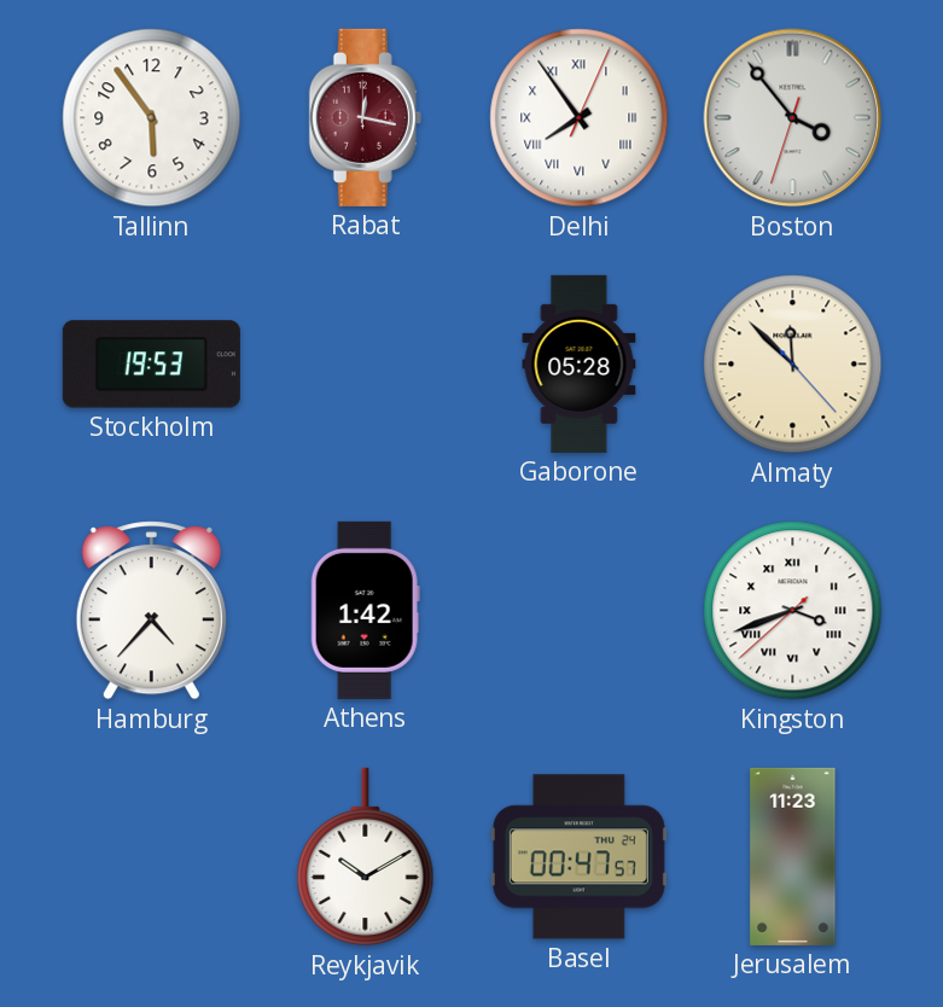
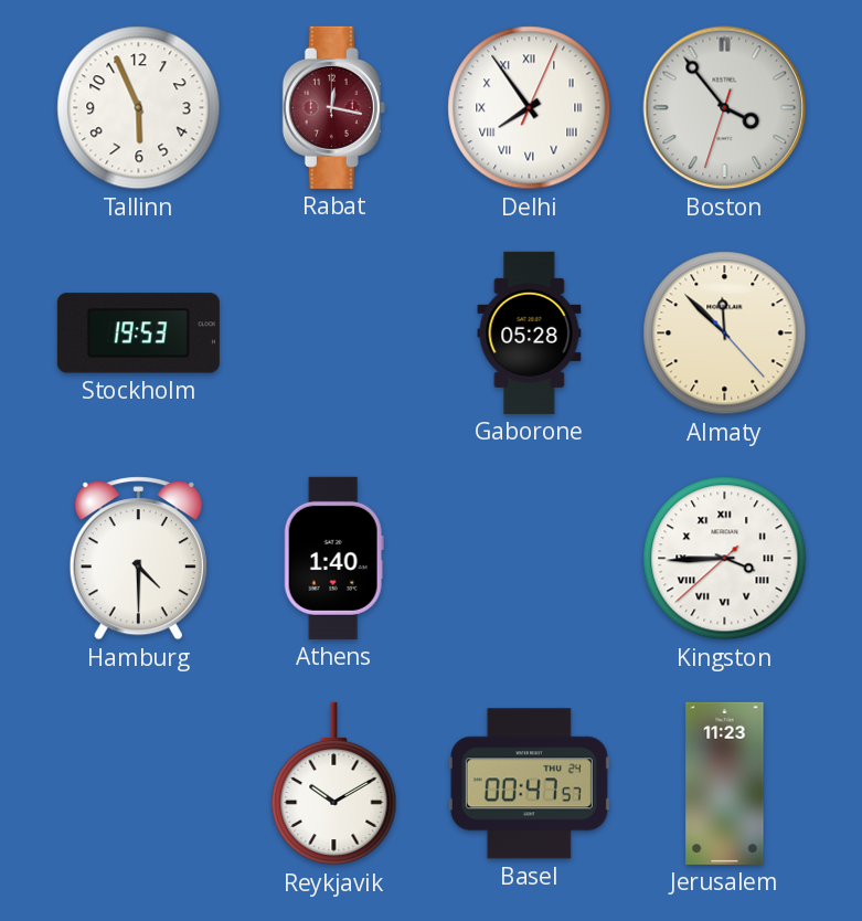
Tallinn: 5:54 -> 5:56
Hamburg: 4:37 -> 4:30
Athens: 1:42 -> 1:40
Kingston: 3:41 -> 3:44
